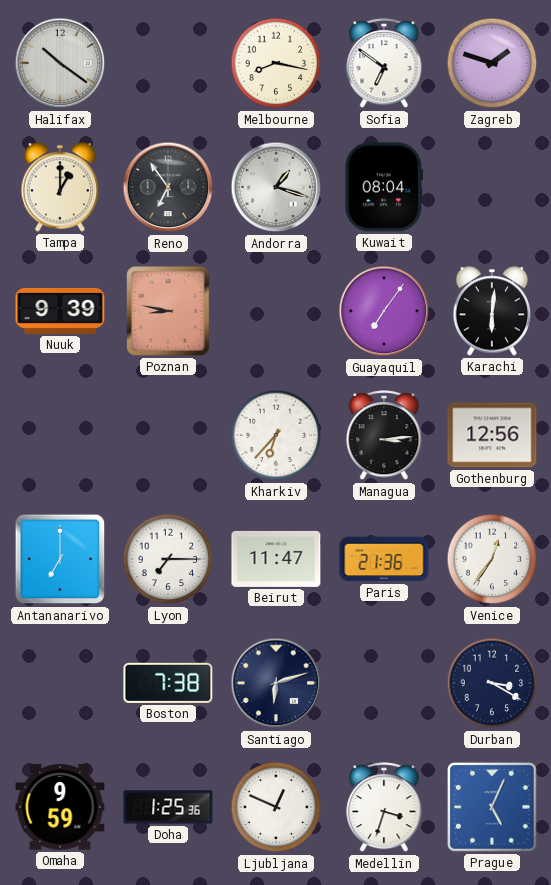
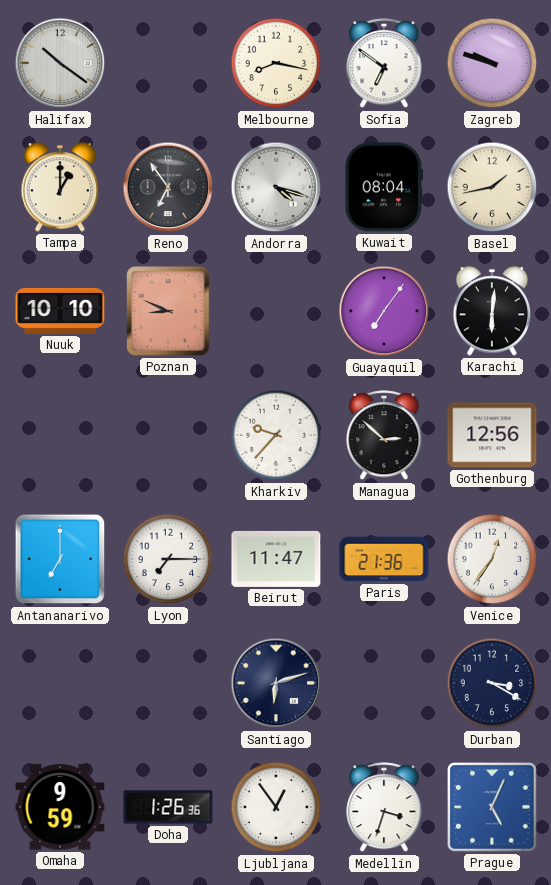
Zagreb: 1:48 -> 9:48
Andorra: 1:18 -> 4:18
Basel: none -> 1:43
Nuuk: 9:39 -> 10:10
Poznan: 8:47 -> 8:49
Kharkiv: 6:37 -> 9:37
Managua: 3:14 -> 2:52
Boston: 7:38 -> none
Doha: 1:25 -> 1:26
Ljubljana: 12:49 -> 12:54
